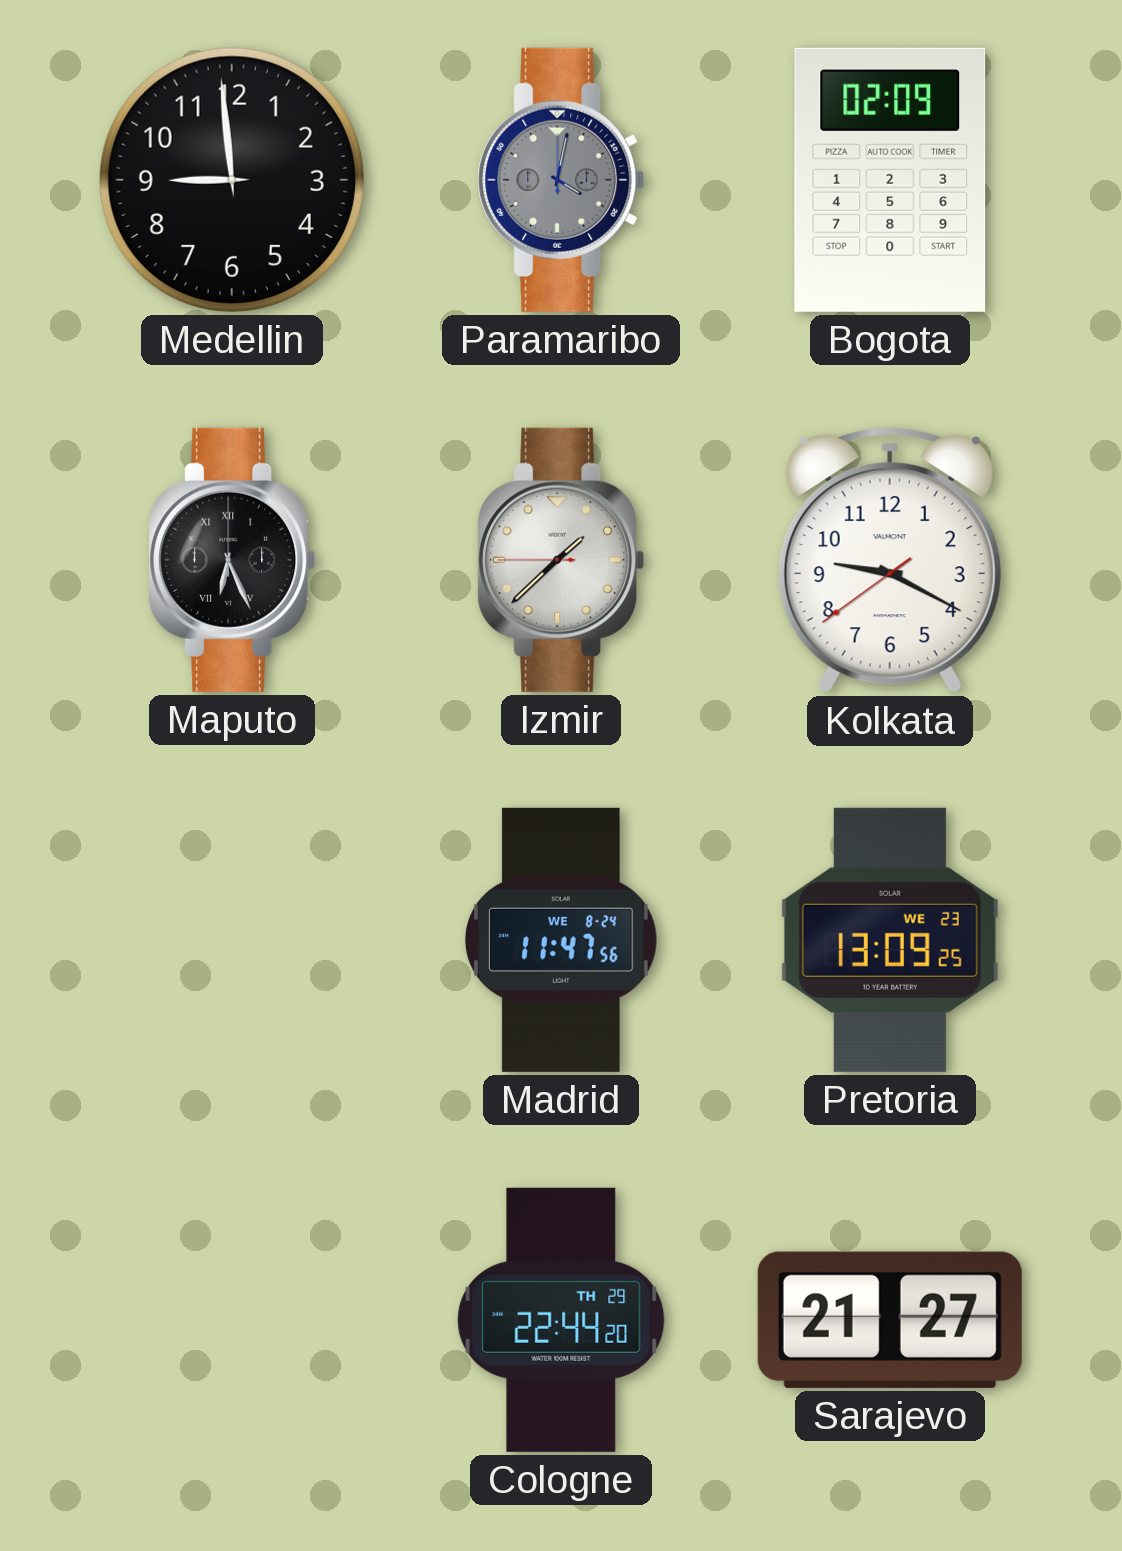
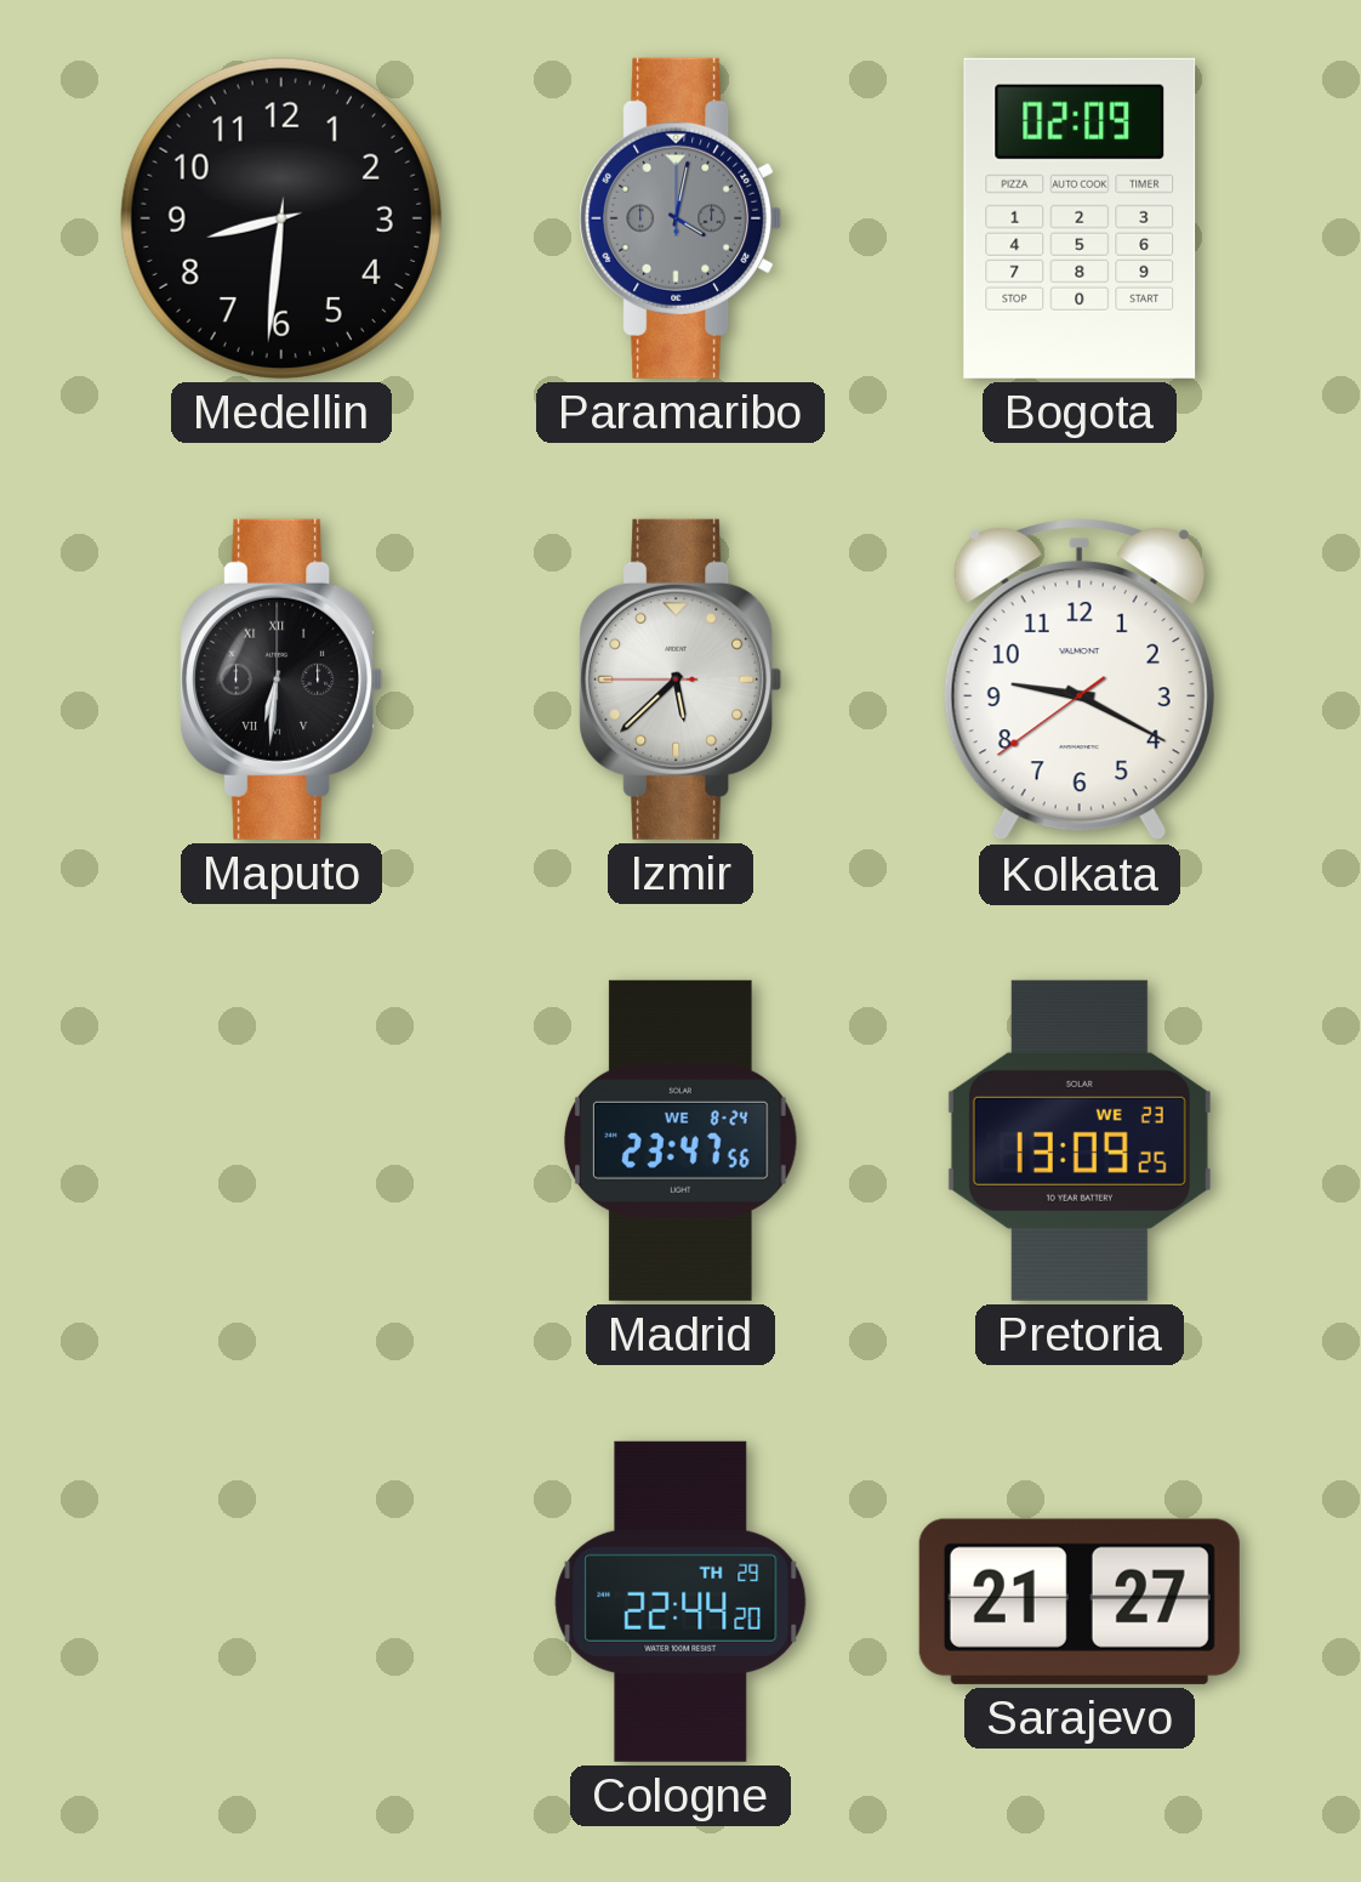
Medellin: 8:59 -> 8:31
Maputo: 6:26 -> 6:31
Izmir: 1:37 -> 5:37
Madrid: 11:47 -> 23:47
